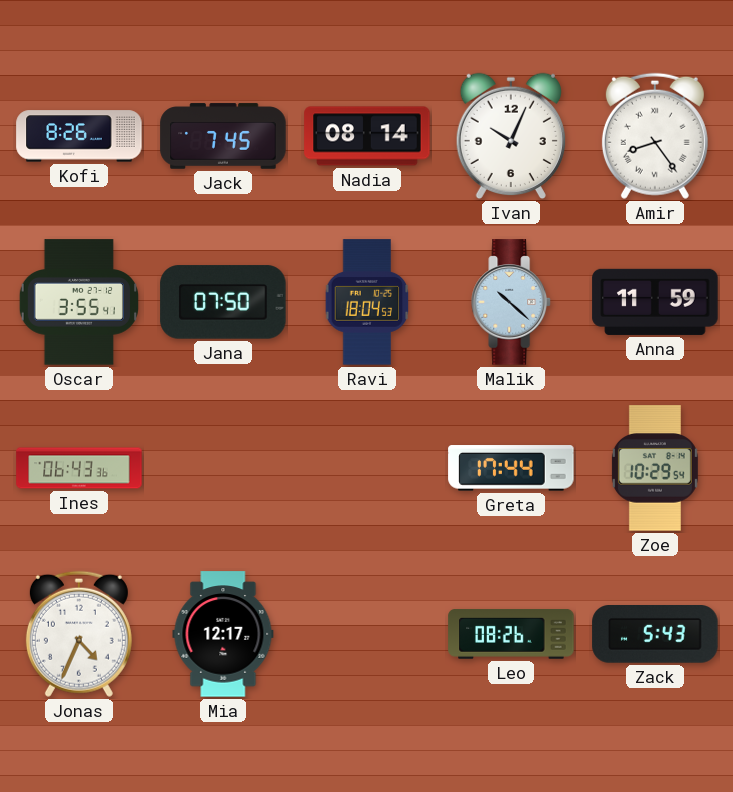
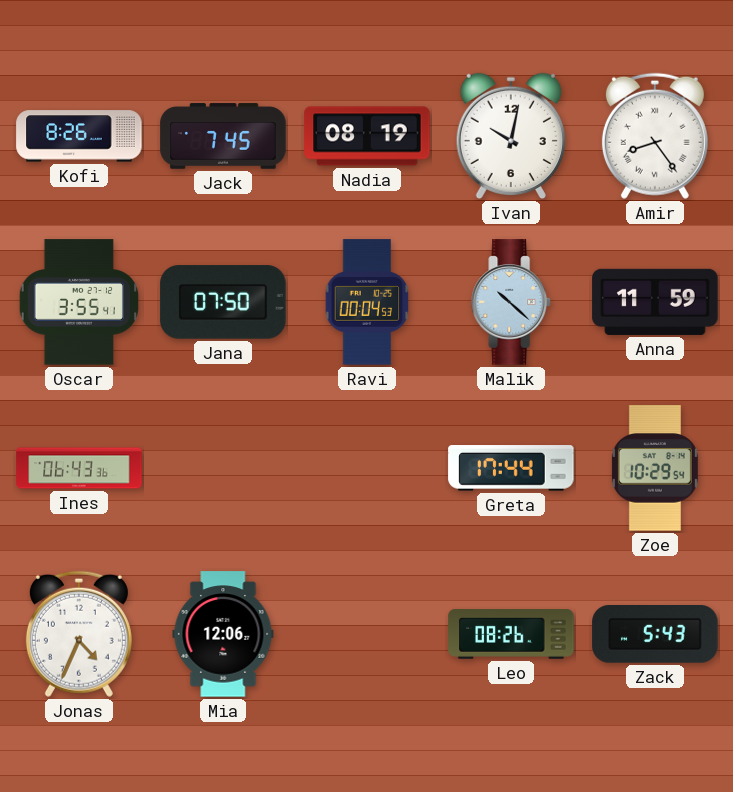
Nadia: 08:14 -> 08:19
Ivan: 10:04 -> 10:02
Ravi: 18:04 -> 00:04
Mia: 12:17 -> 12:06
